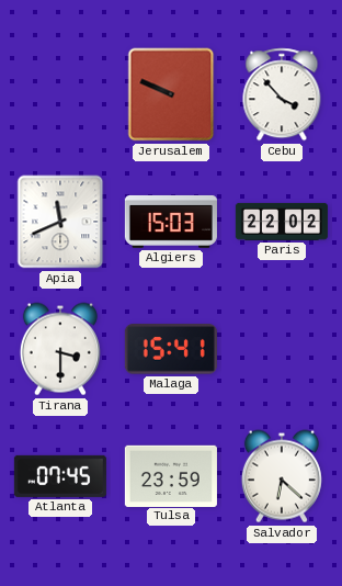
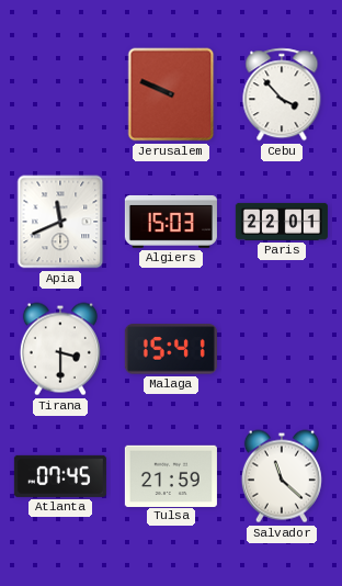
Paris: 22:02 -> 22:01
Tulsa: 23:59 -> 21:59
Salvador: 6:22 -> 11:22
